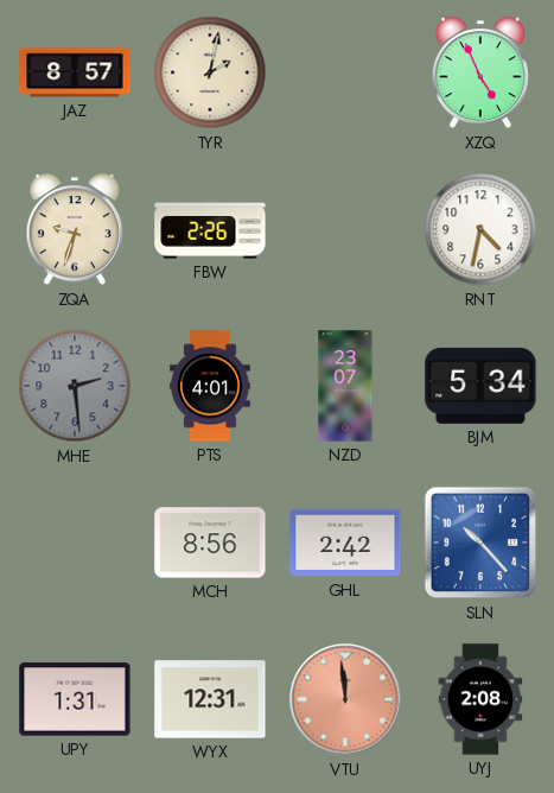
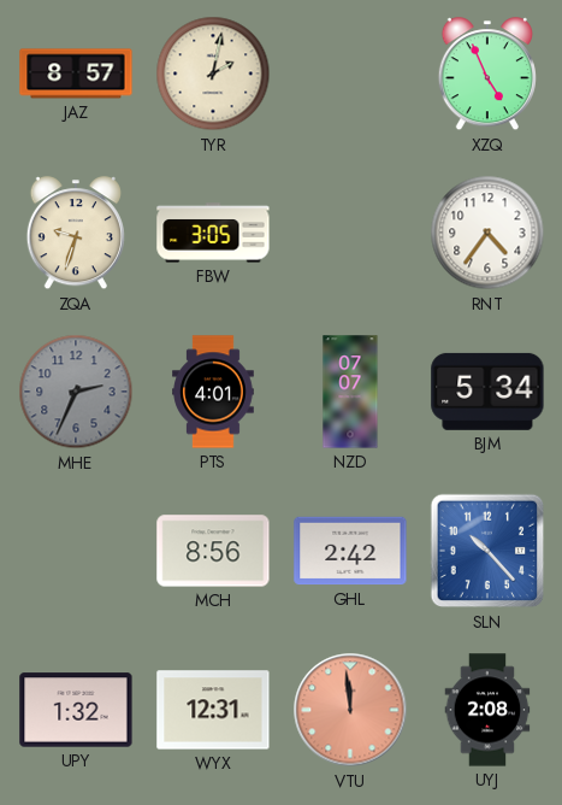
FBW: 2:26 -> 3:05
RNT: 4:32 -> 4:36
MHE: 2:29 -> 2:34
NZD: 23:07 -> 07:07
UPY: 1:31 -> 1:32
